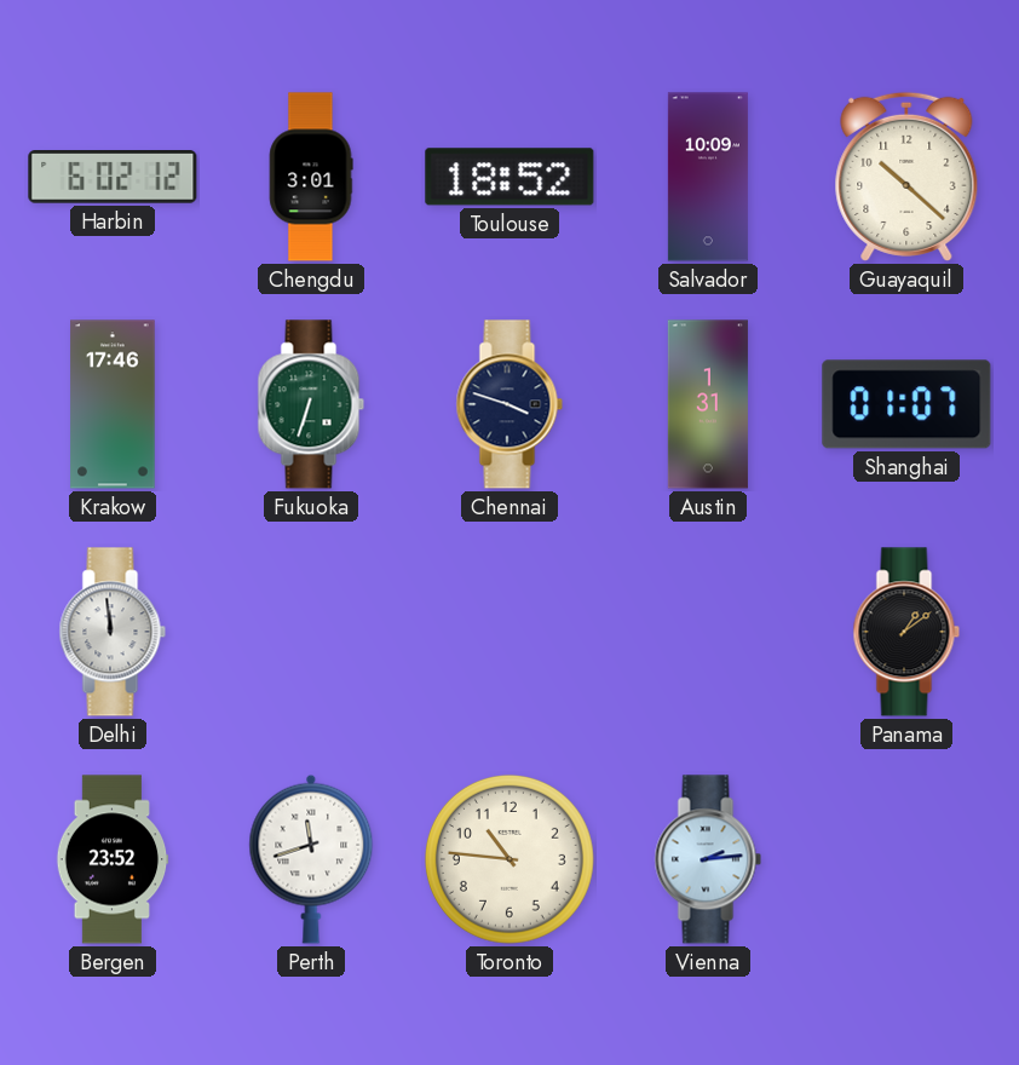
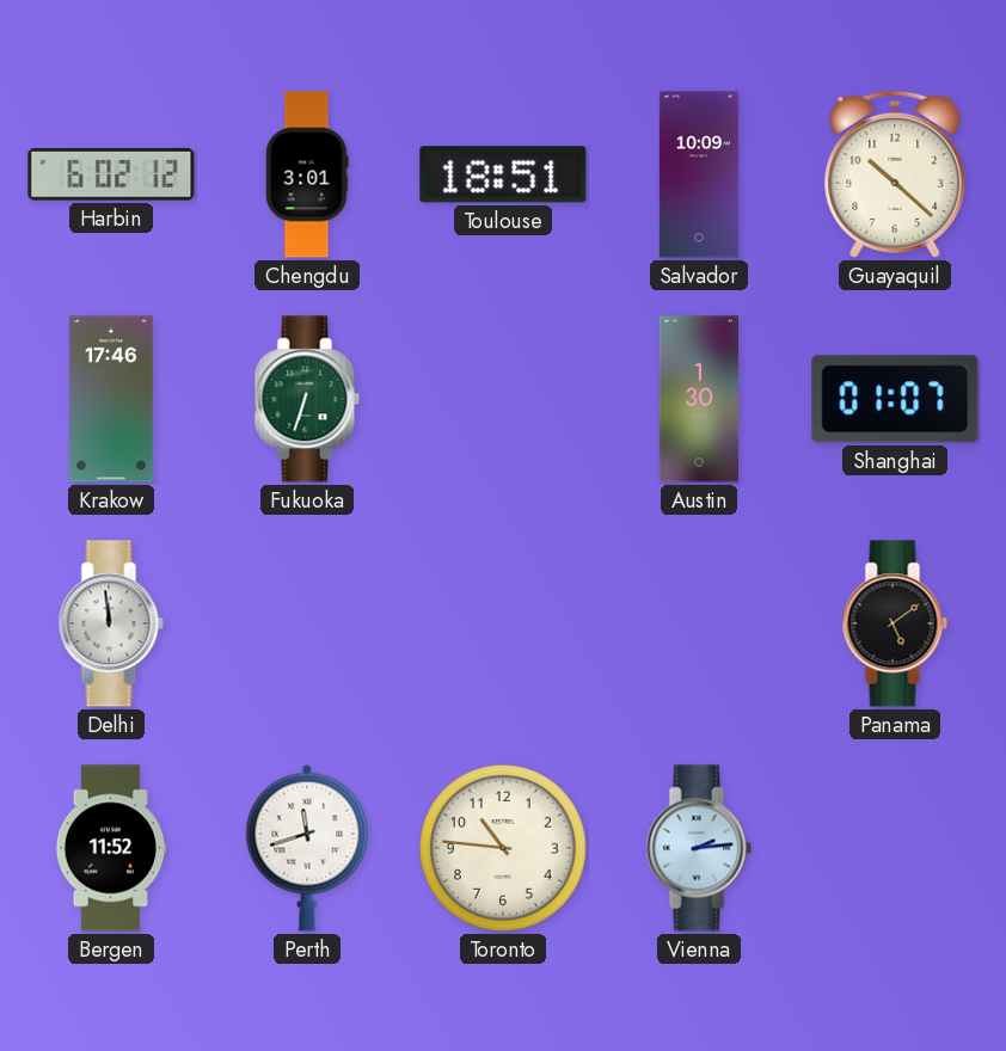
Toulouse: 18:52 -> 18:51
Chennai: 3:48 -> none
Austin: 1:31 -> 1:30
Panama: 1:09 -> 5:09
Bergen: 23:52 -> 11:52
